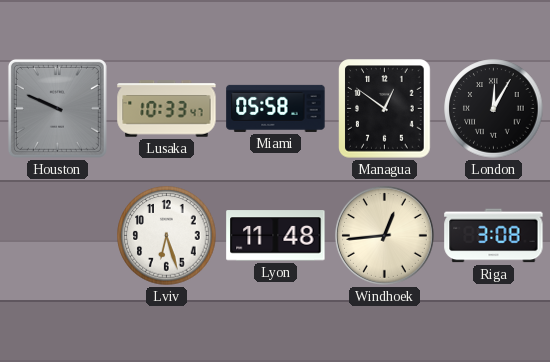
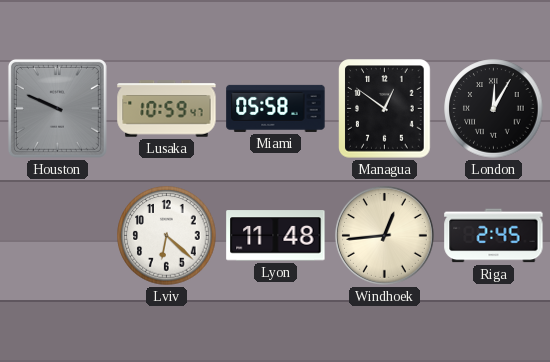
Lusaka: 10:33 -> 10:59
Lviv: 6:27 -> 6:22
Riga: 3:08 -> 2:45
